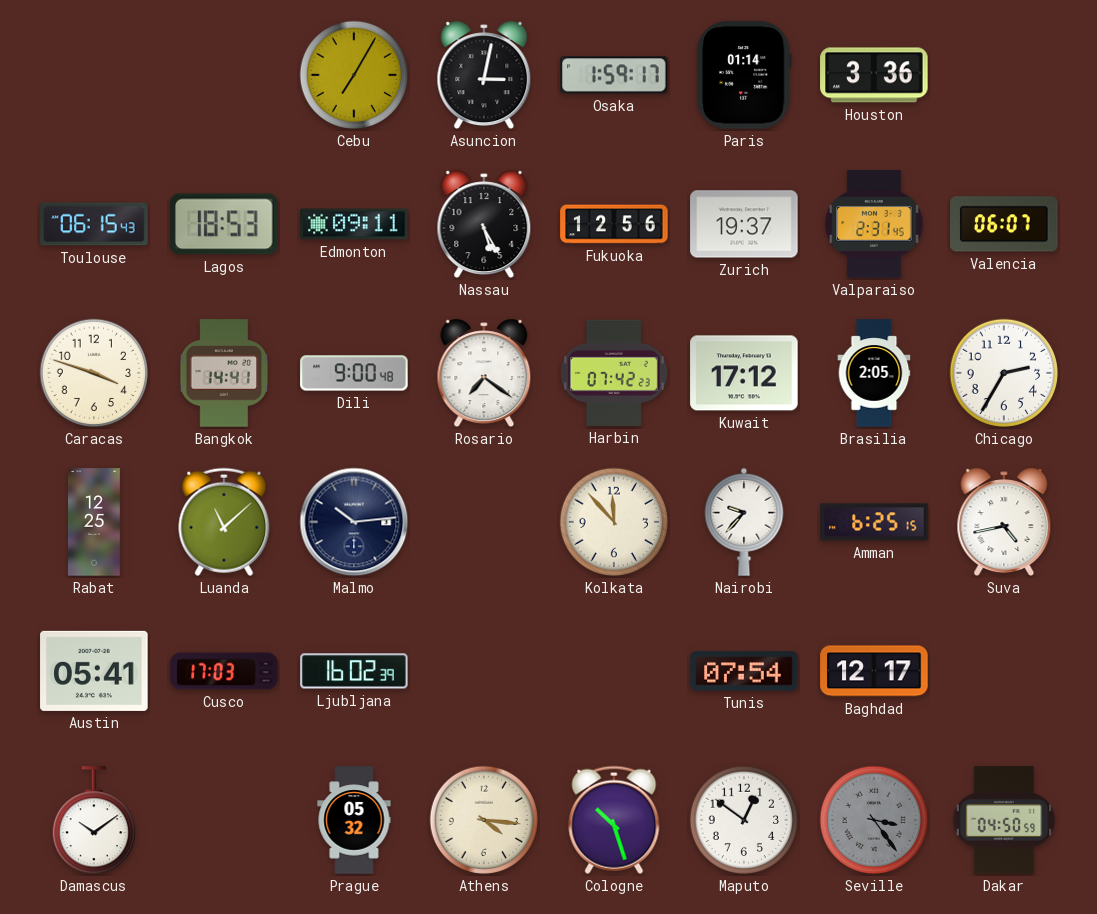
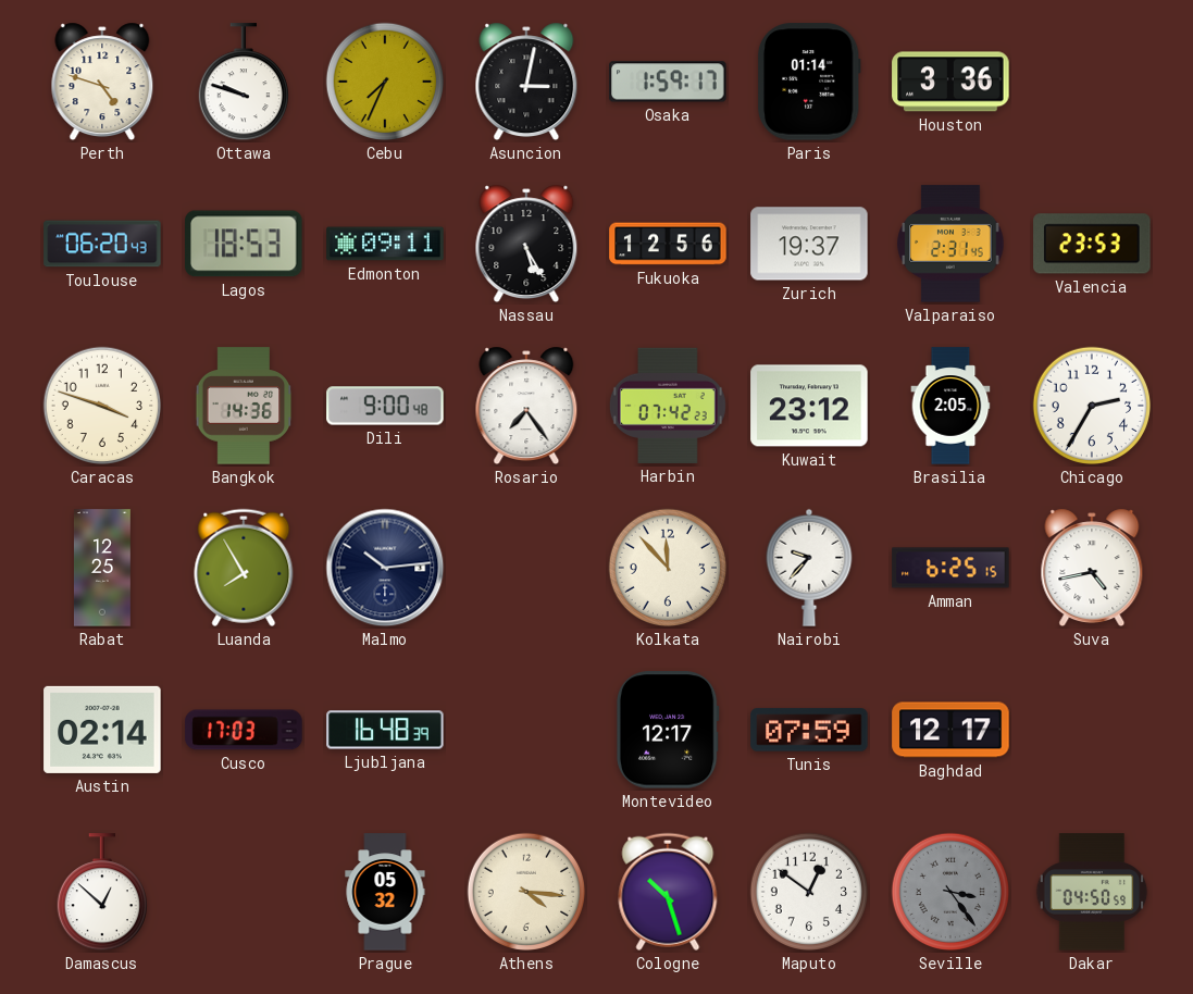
Perth: none -> 4:48
Ottawa: none -> 9:48
Cebu: 7:05 -> 7:34
Toulouse: 06:15 -> 06:20
Valencia: 06:07 -> 23:53
Bangkok: 14:41 -> 14:36
Rosario: 7:21 -> 7:24
Kuwait: 17:12 -> 23:12
Luanda: 11:08 -> 7:55
Austin: 05:41 -> 02:14
Ljubljana: 16:02 -> 16:48
Montevideo: none -> 12:17
Tunis: 07:54 -> 07:59
Damascus: 10:09 -> 12:52
